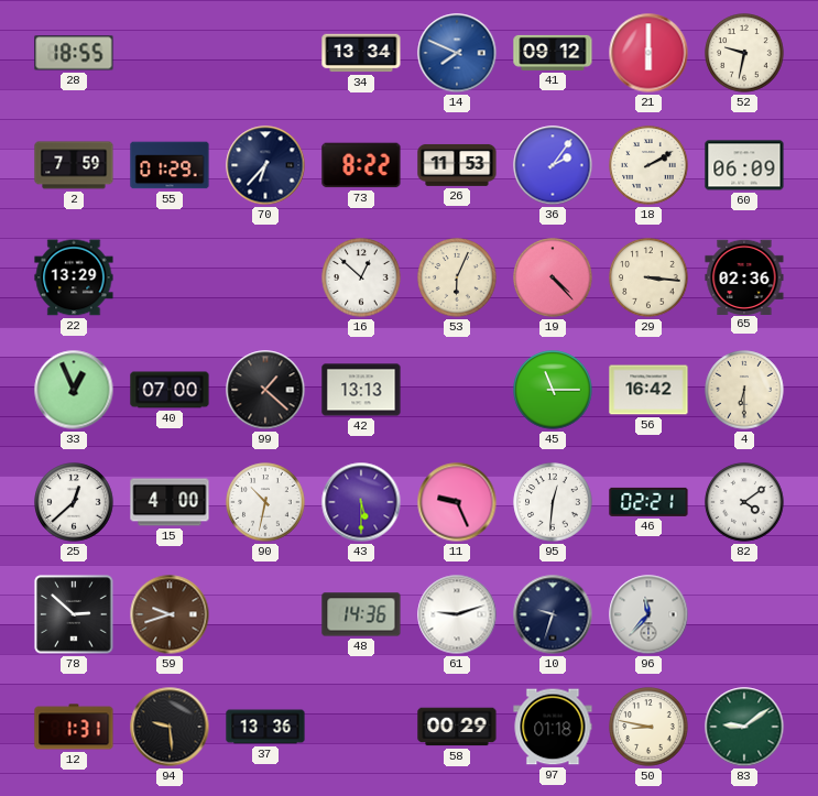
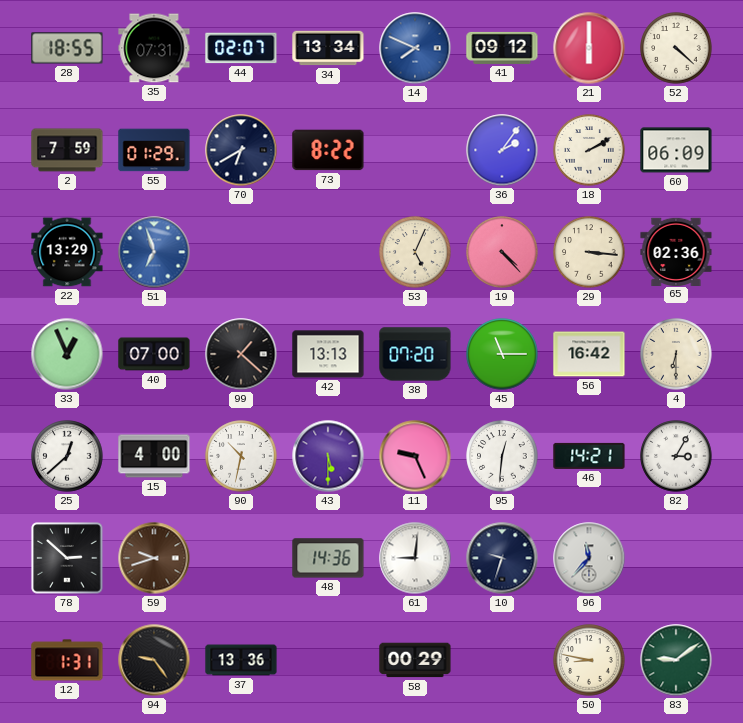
35: none -> 07:31
44: none -> 02:07
52: 9:32 -> 4:22
70: 6:37 -> 6:40
26: 11:53 -> none
51: none -> 6:57
16: 12:52 -> none
53: 6:04 -> 5:04
38: none -> 07:20
46: 02:21 -> 14:21
82: 4:09 -> 3:05
61: 9:12 -> 9:01
94: 9:29 -> 9:24
97: 01:18 -> none
